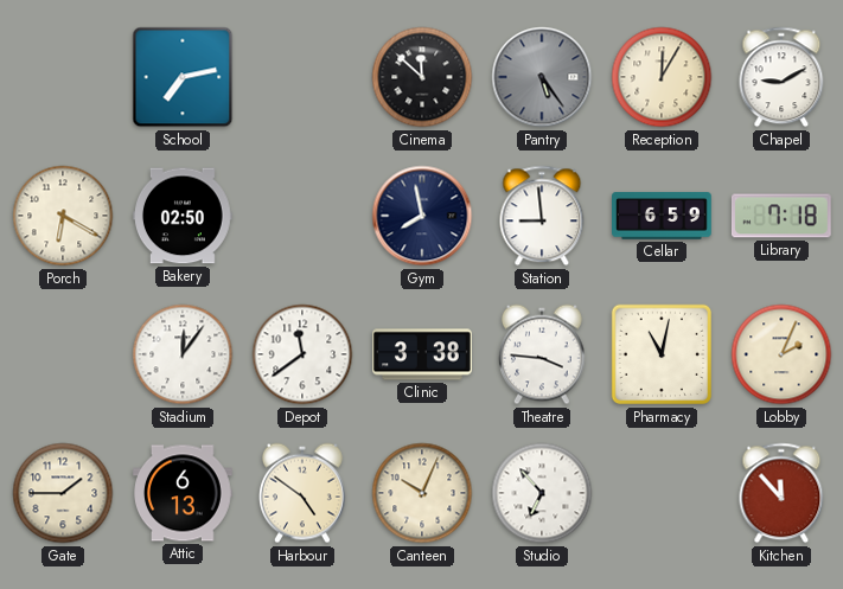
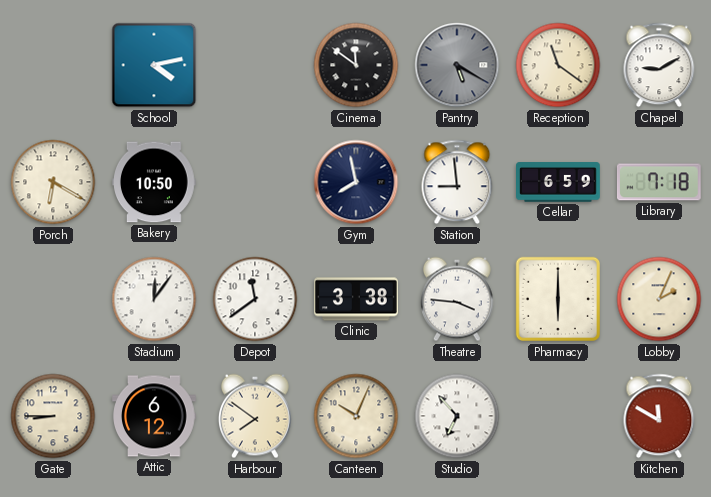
School: 7:13 -> 4:13
Cinema: 11:52 -> 11:51
Pantry: 5:24 -> 5:20
Reception: 12:05 -> 11:21
Bakery: 02:50 -> 10:50
Pharmacy: 11:02 -> 6:00
Gate: 1:45 -> 8:45
Attic: 6:13 -> 6:12
Harbour: 4:51 -> 7:51
Kitchen: 11:53 -> 11:50
